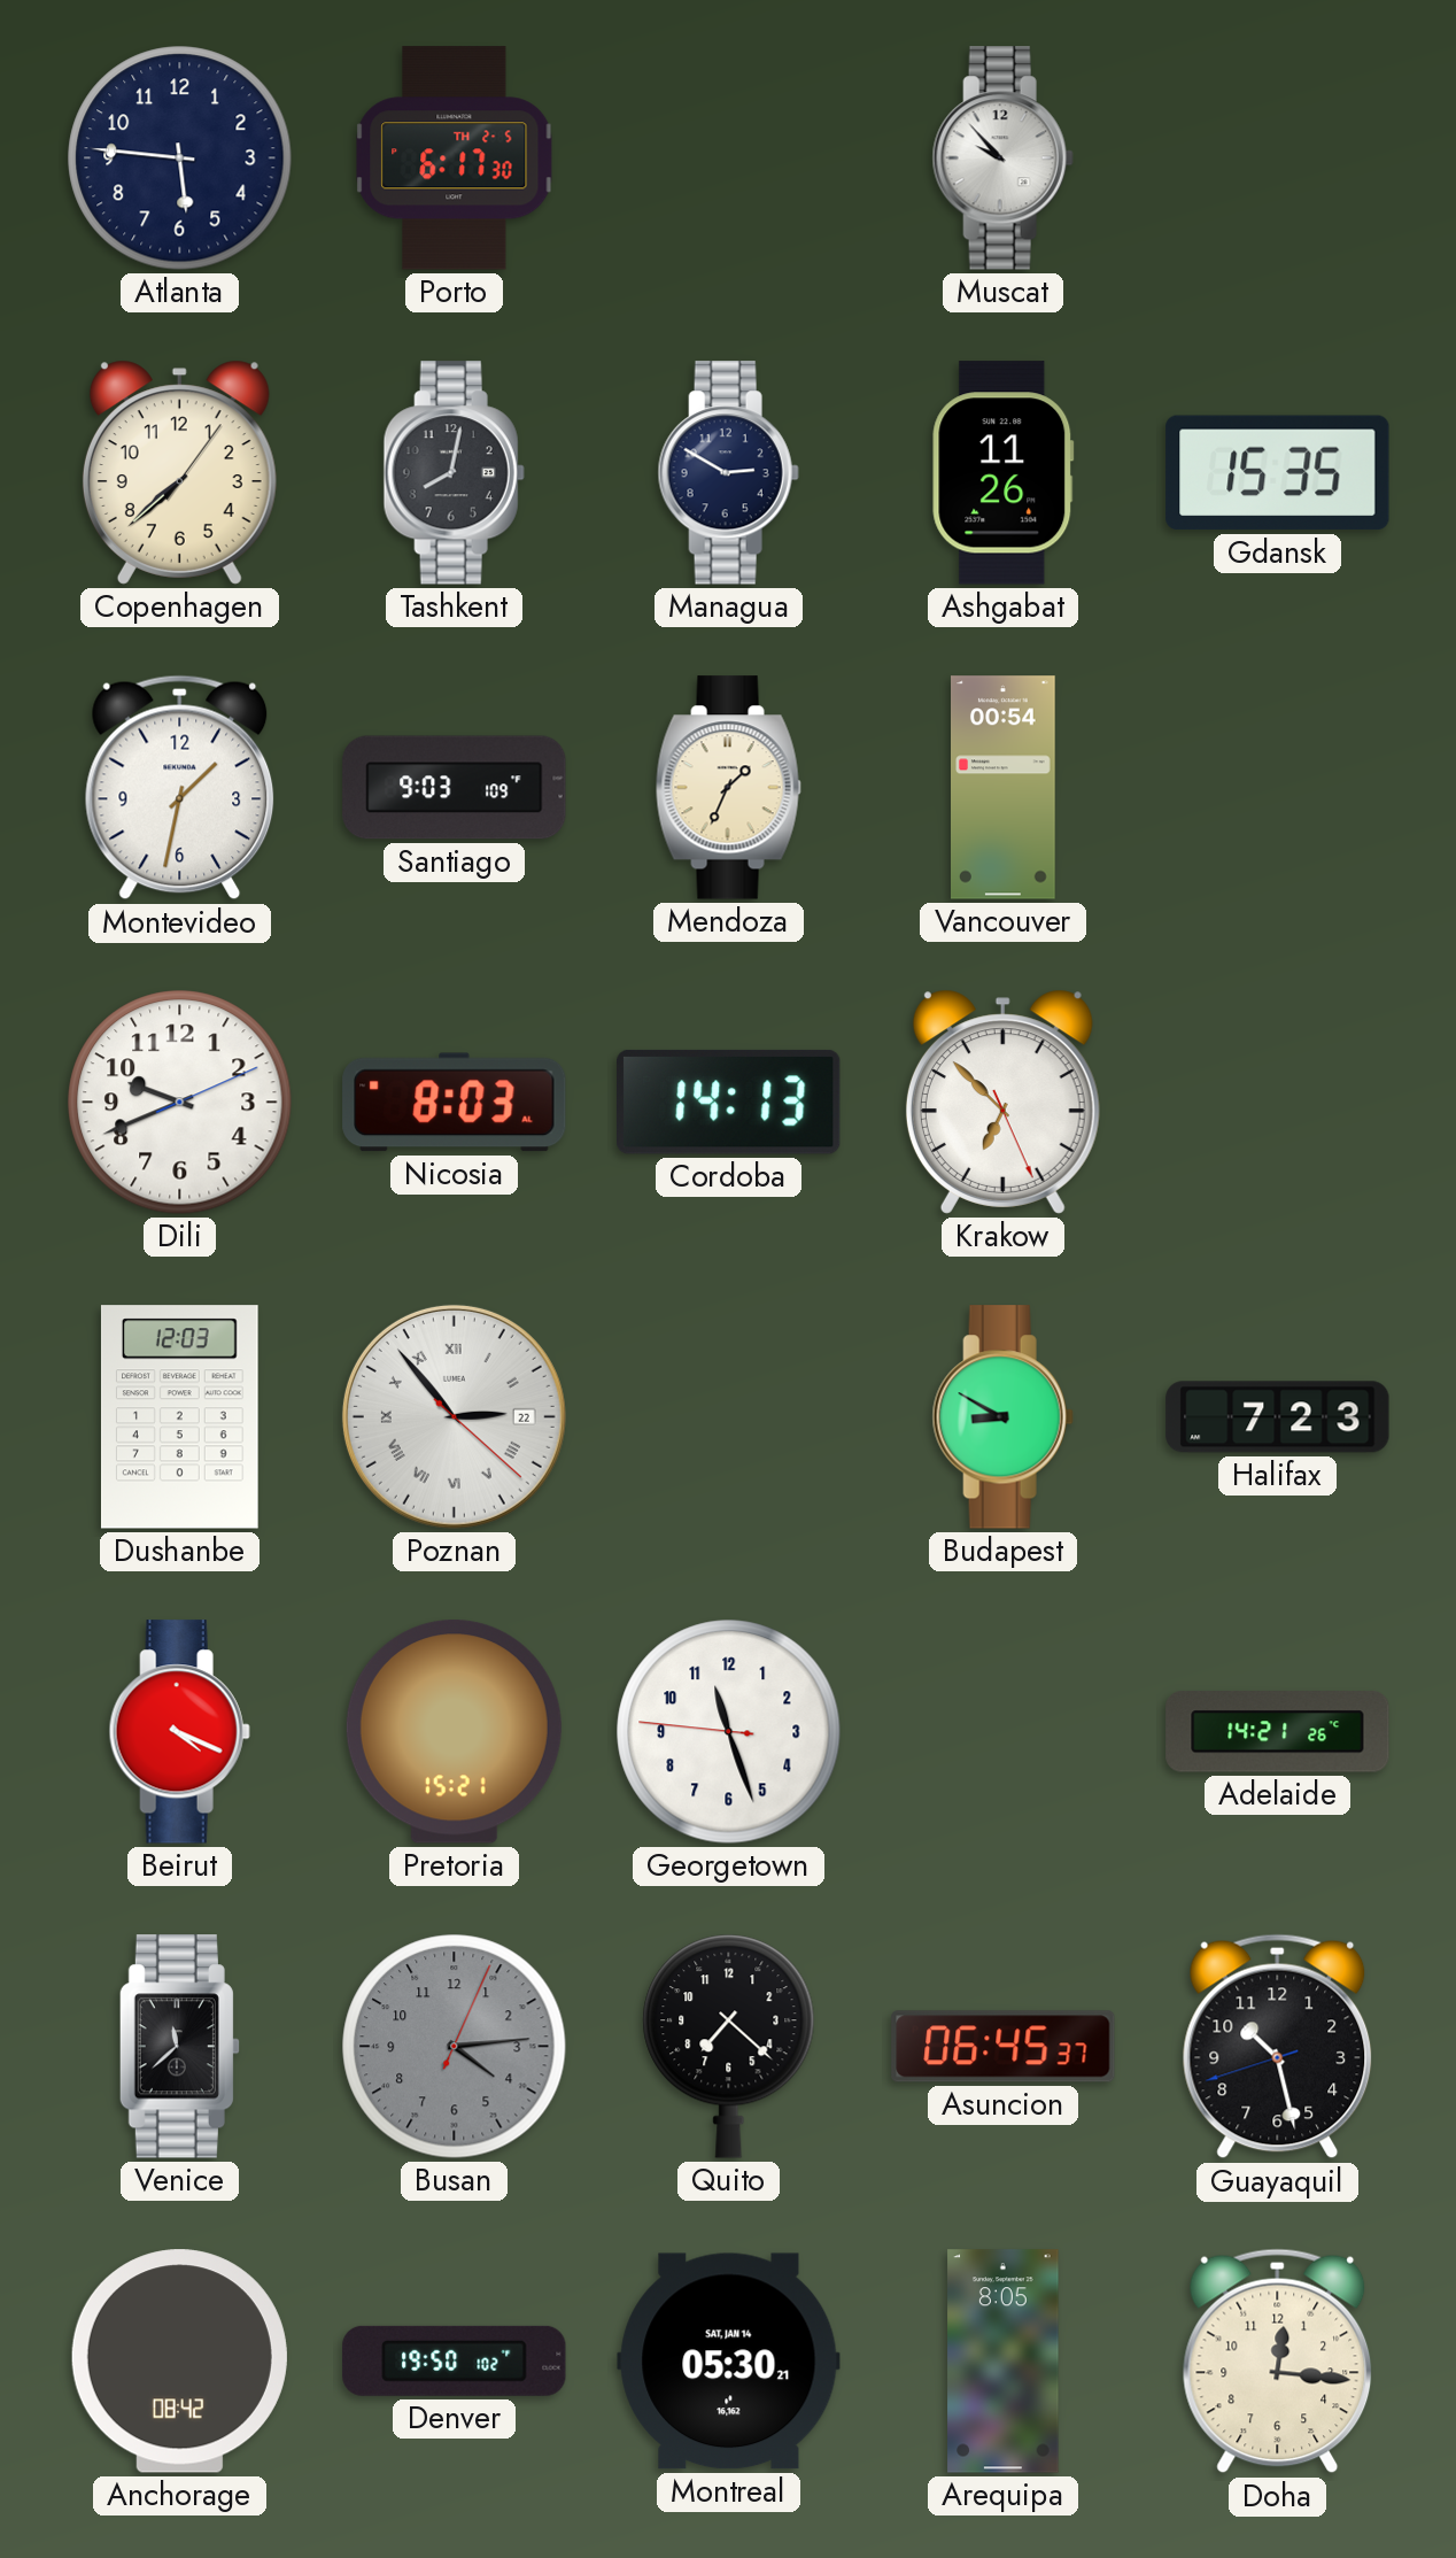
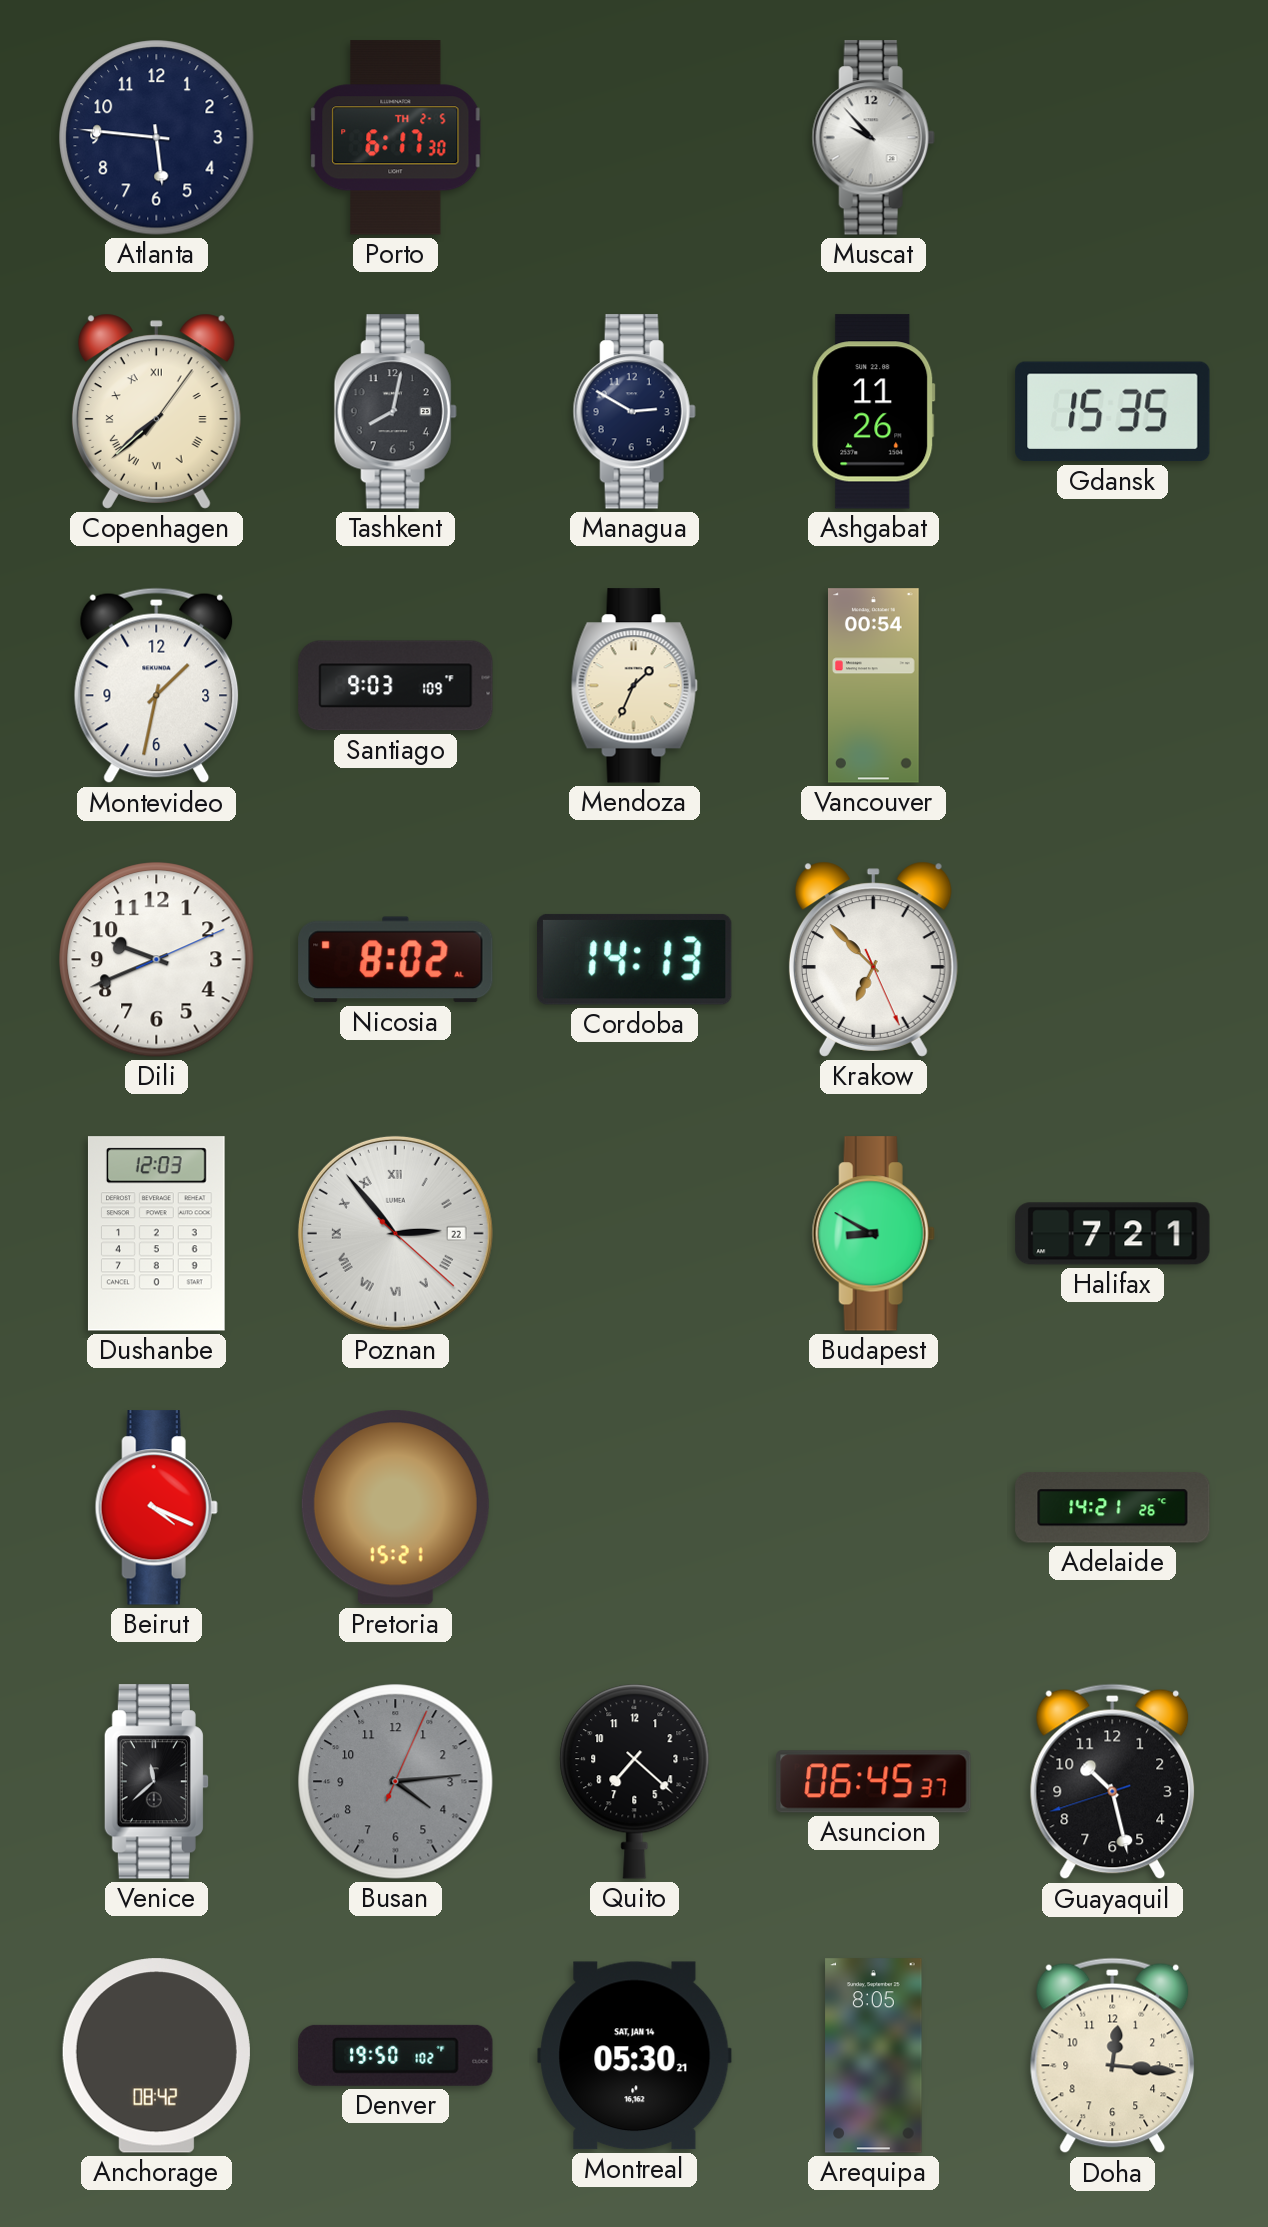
Copenhagen numerals: Arabic -> Roman
Nicosia: 8:03 -> 8:02
Halifax: 7:23 -> 7:21
Georgetown: 11:26 -> none
